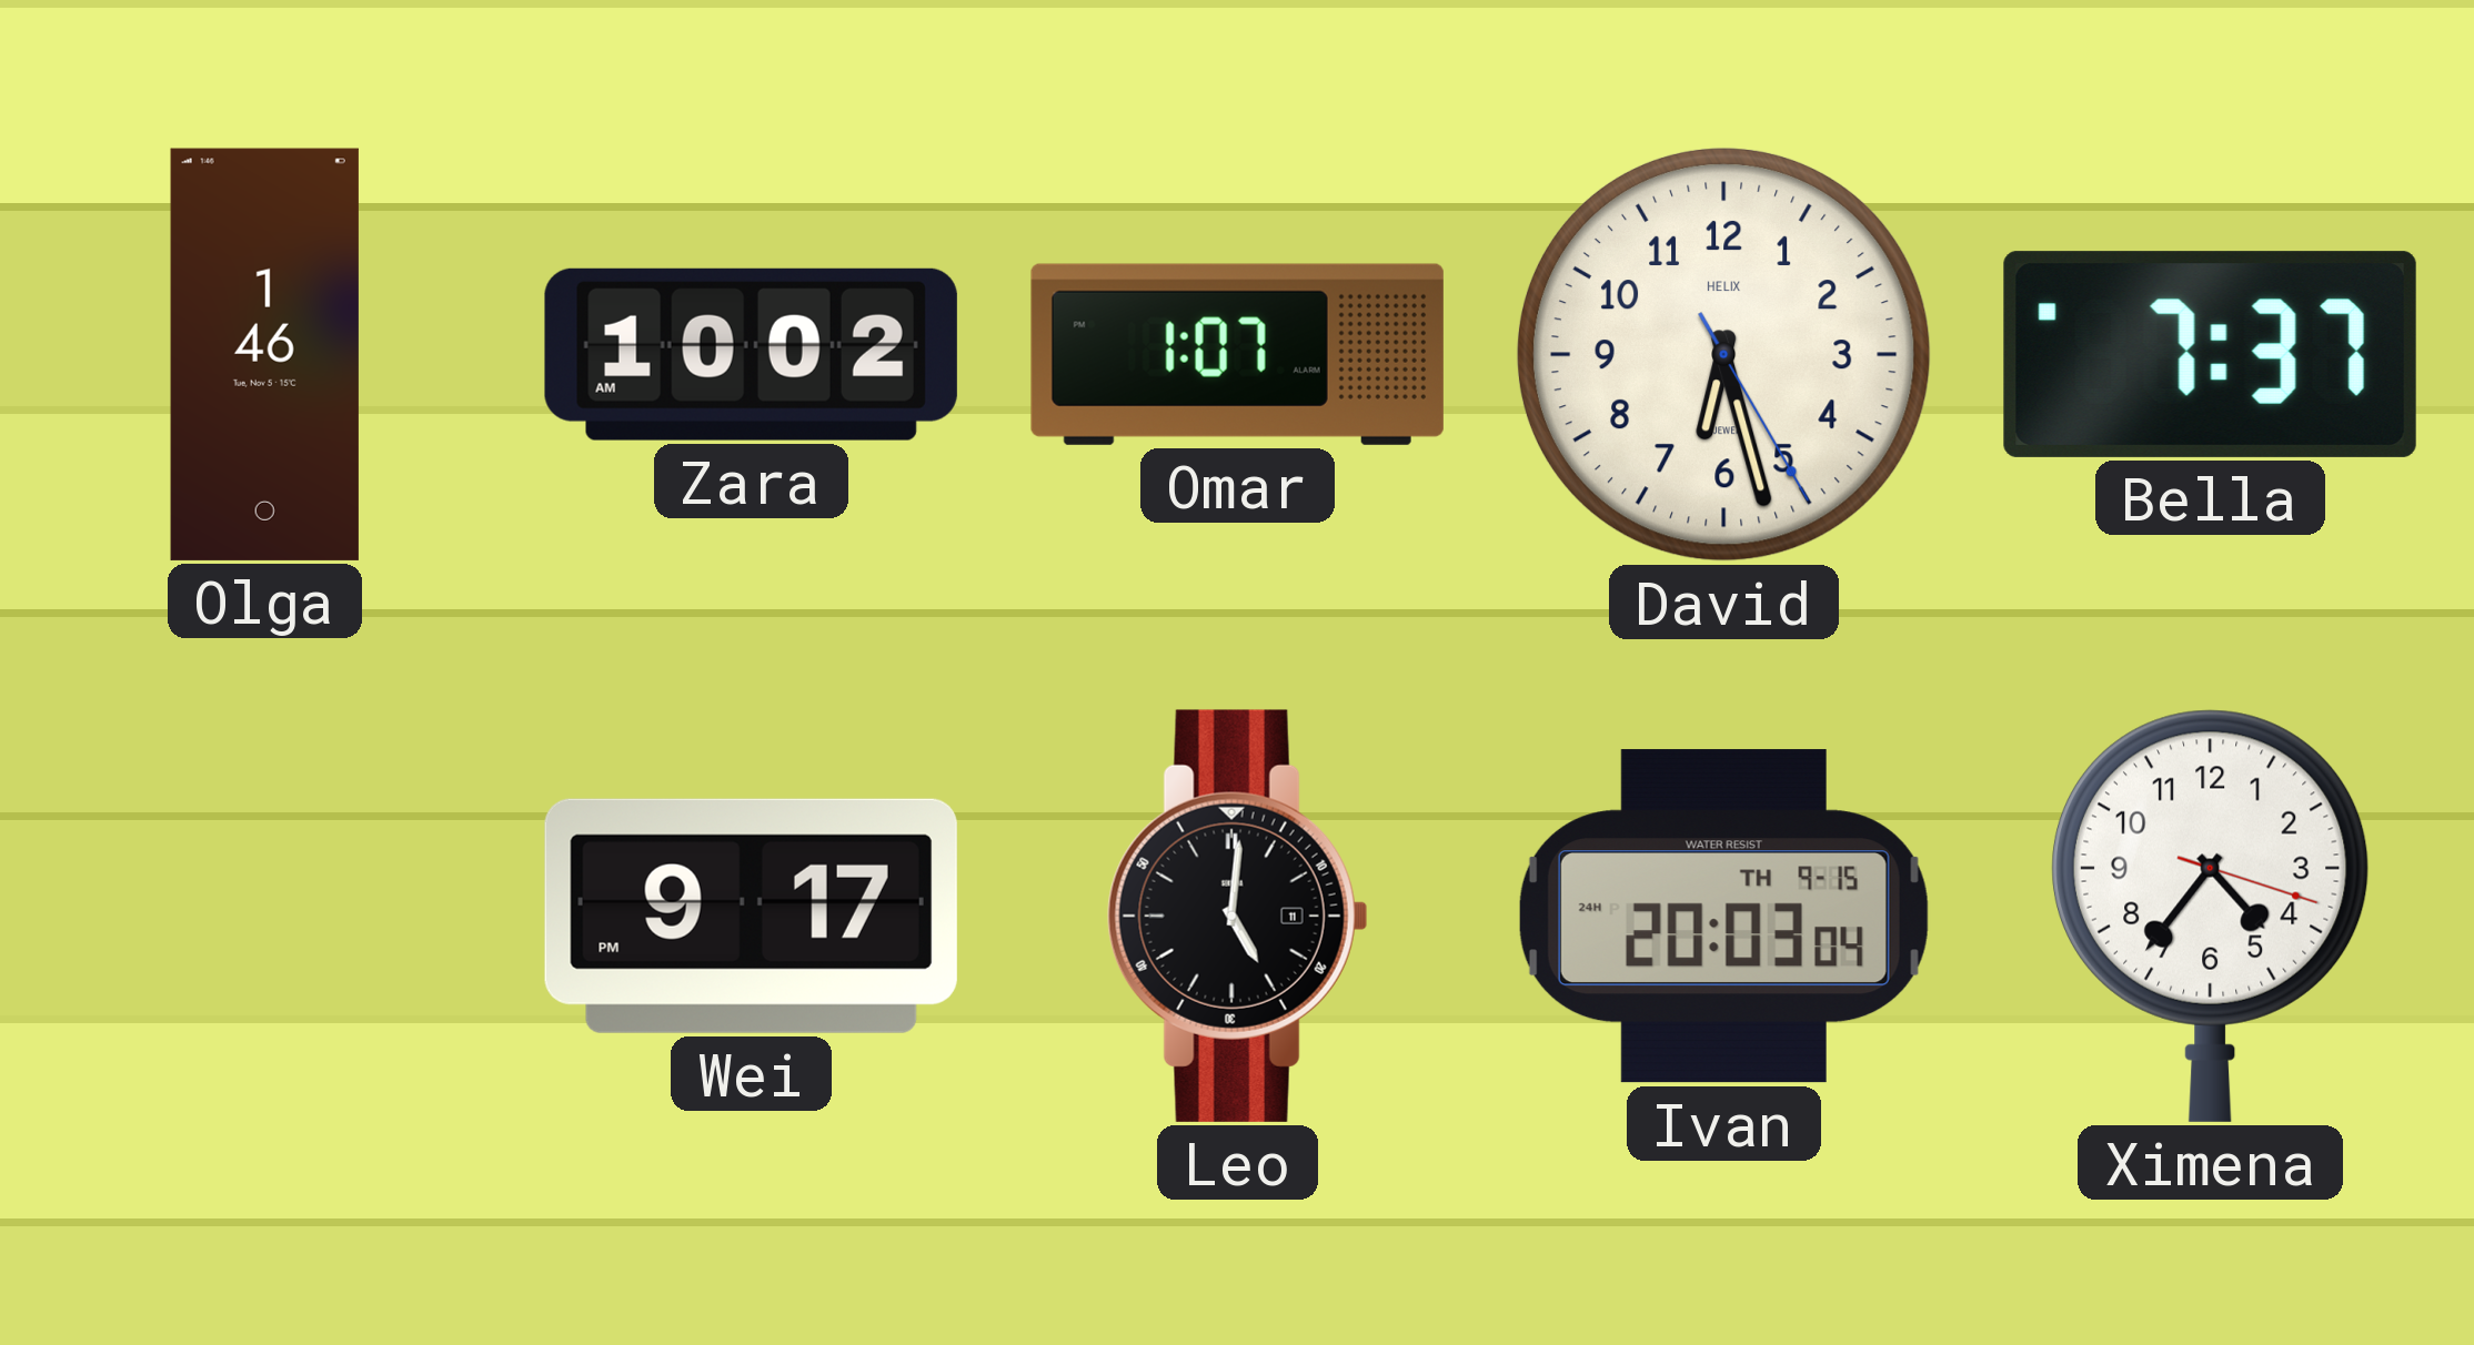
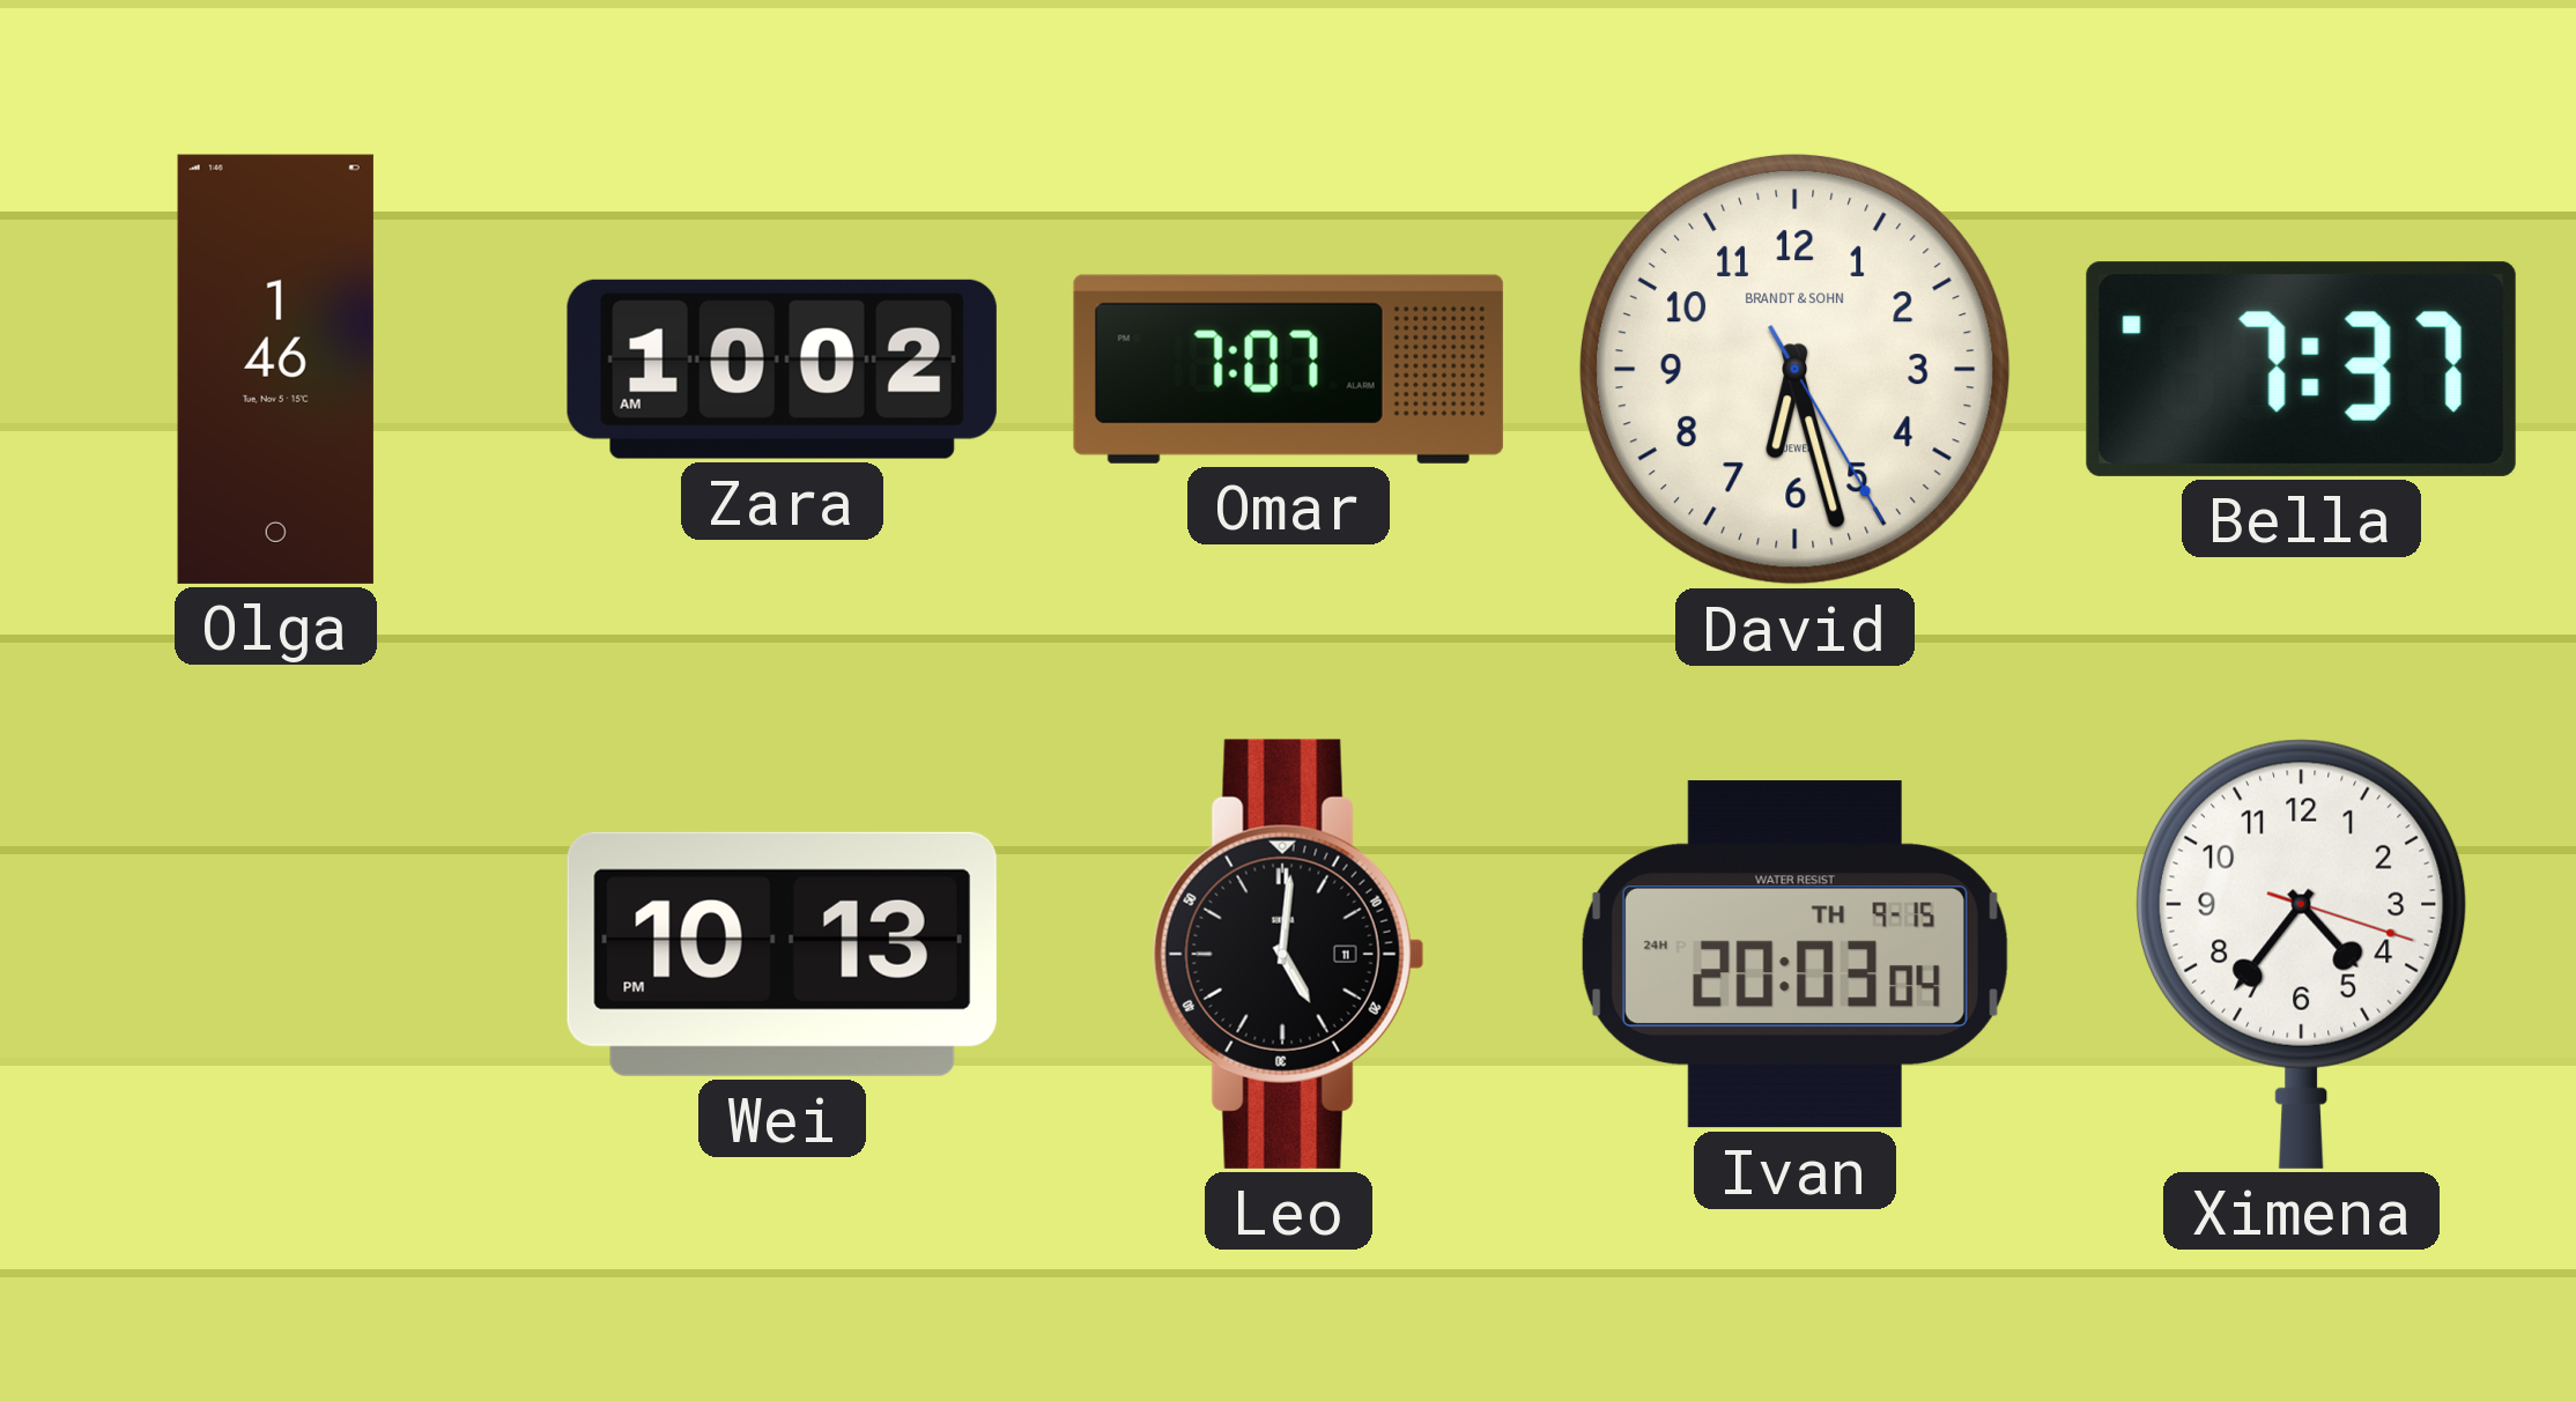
Omar: 1:07 -> 7:07
David brand: HELIX -> BRANDT & SOHN
Wei: 9:17 -> 10:13
